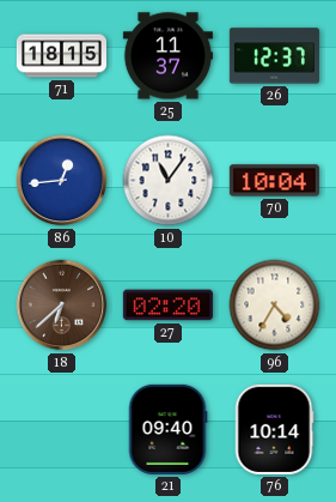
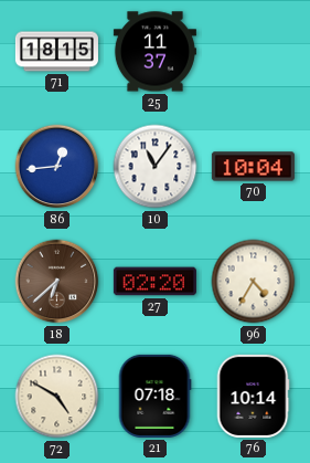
26: 12:37 -> none
72: none -> 4:50
21: 09:40 -> 07:18
